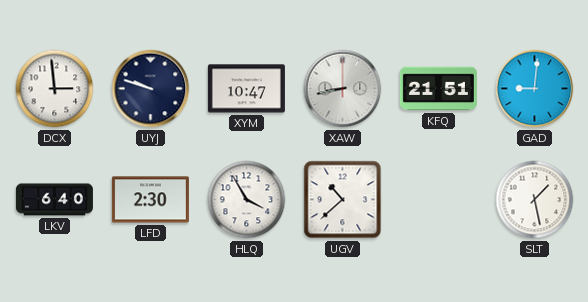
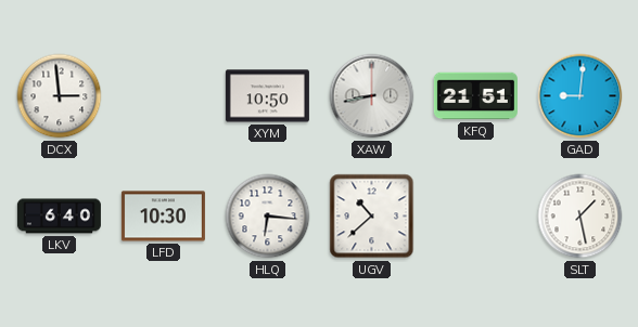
UYJ: 9:48 -> none
XYM: 10:47 -> 10:50
LFD: 2:30 -> 10:30
HLQ: 3:55 -> 6:16
